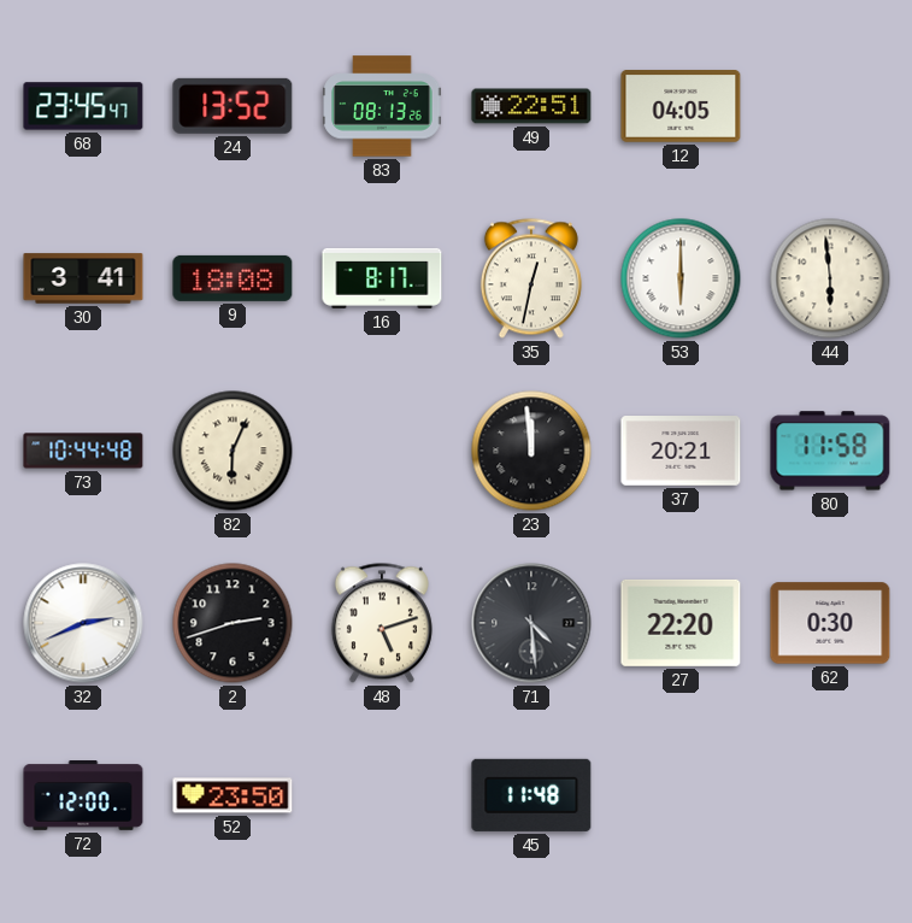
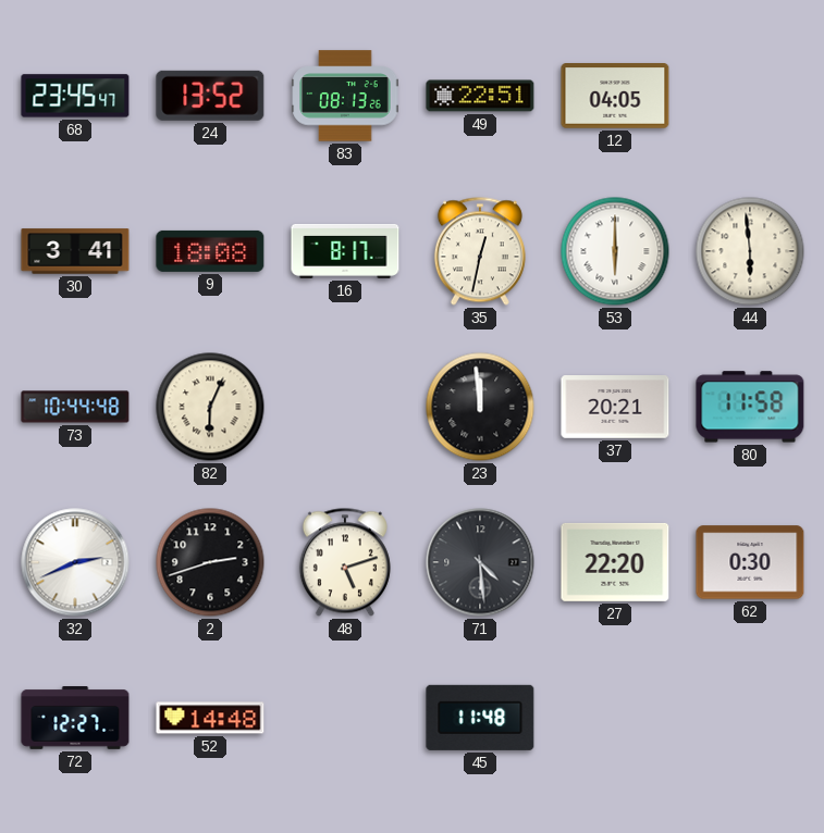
72: 12:00 -> 12:27
52: 23:50 -> 14:48
